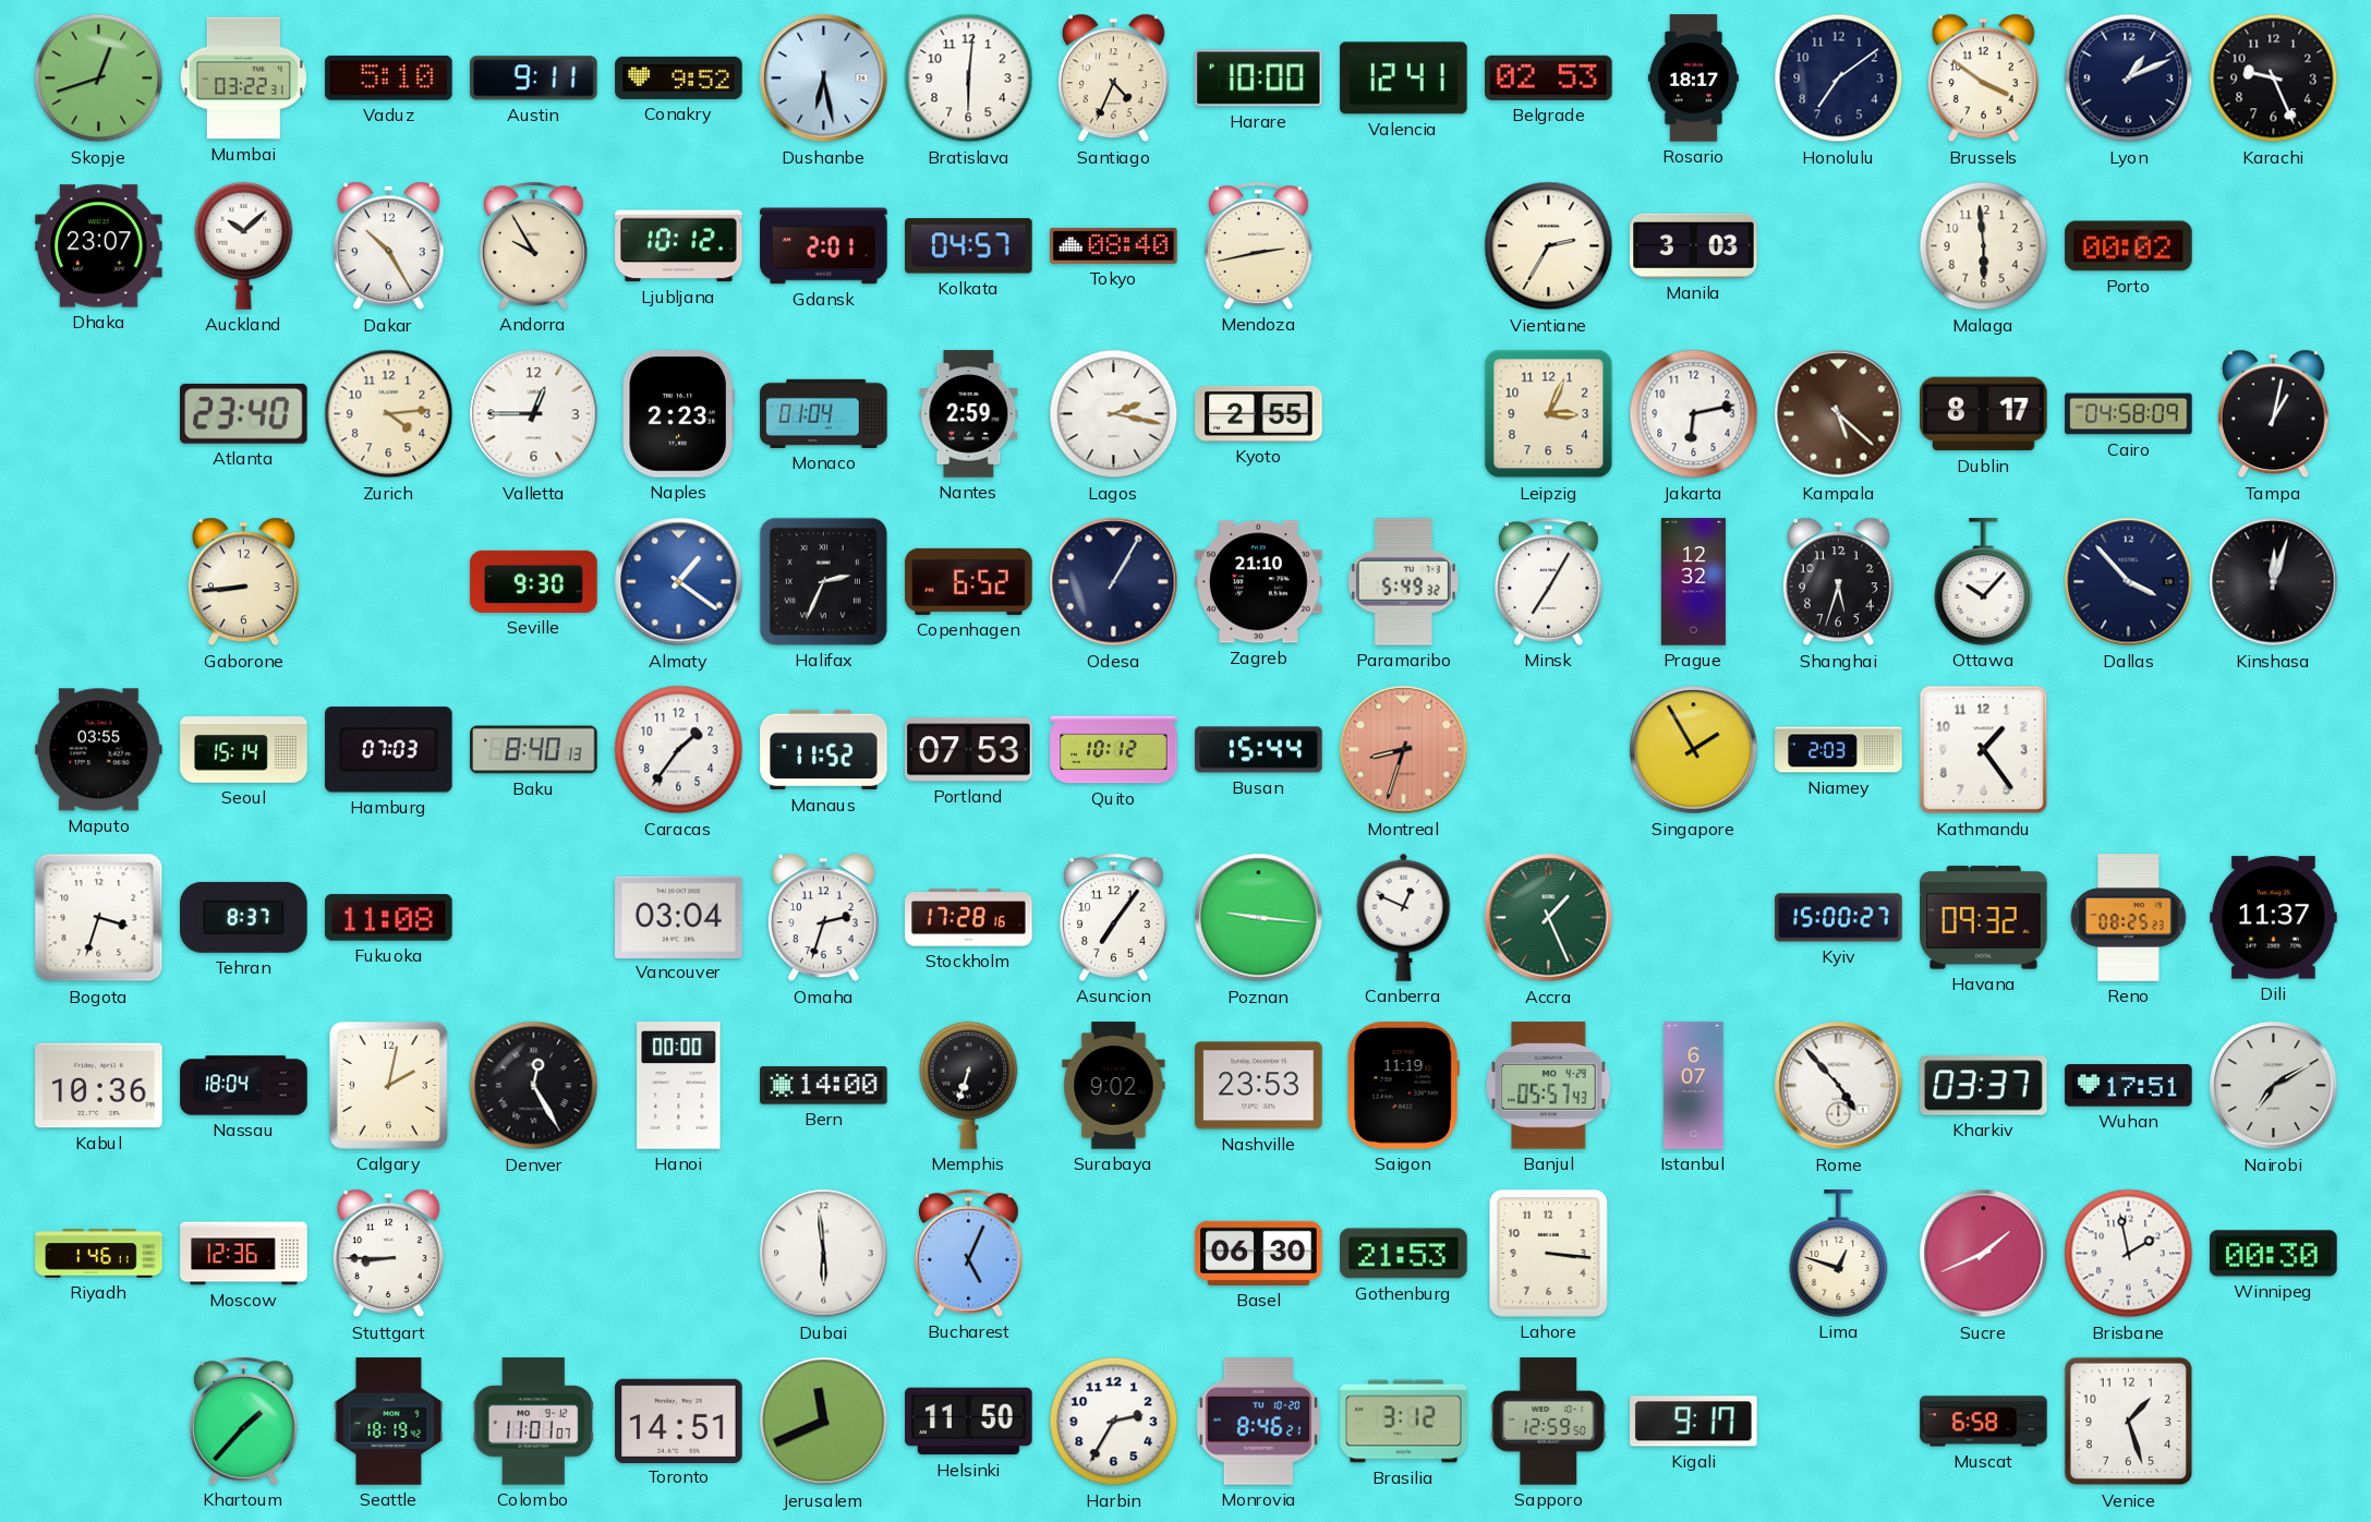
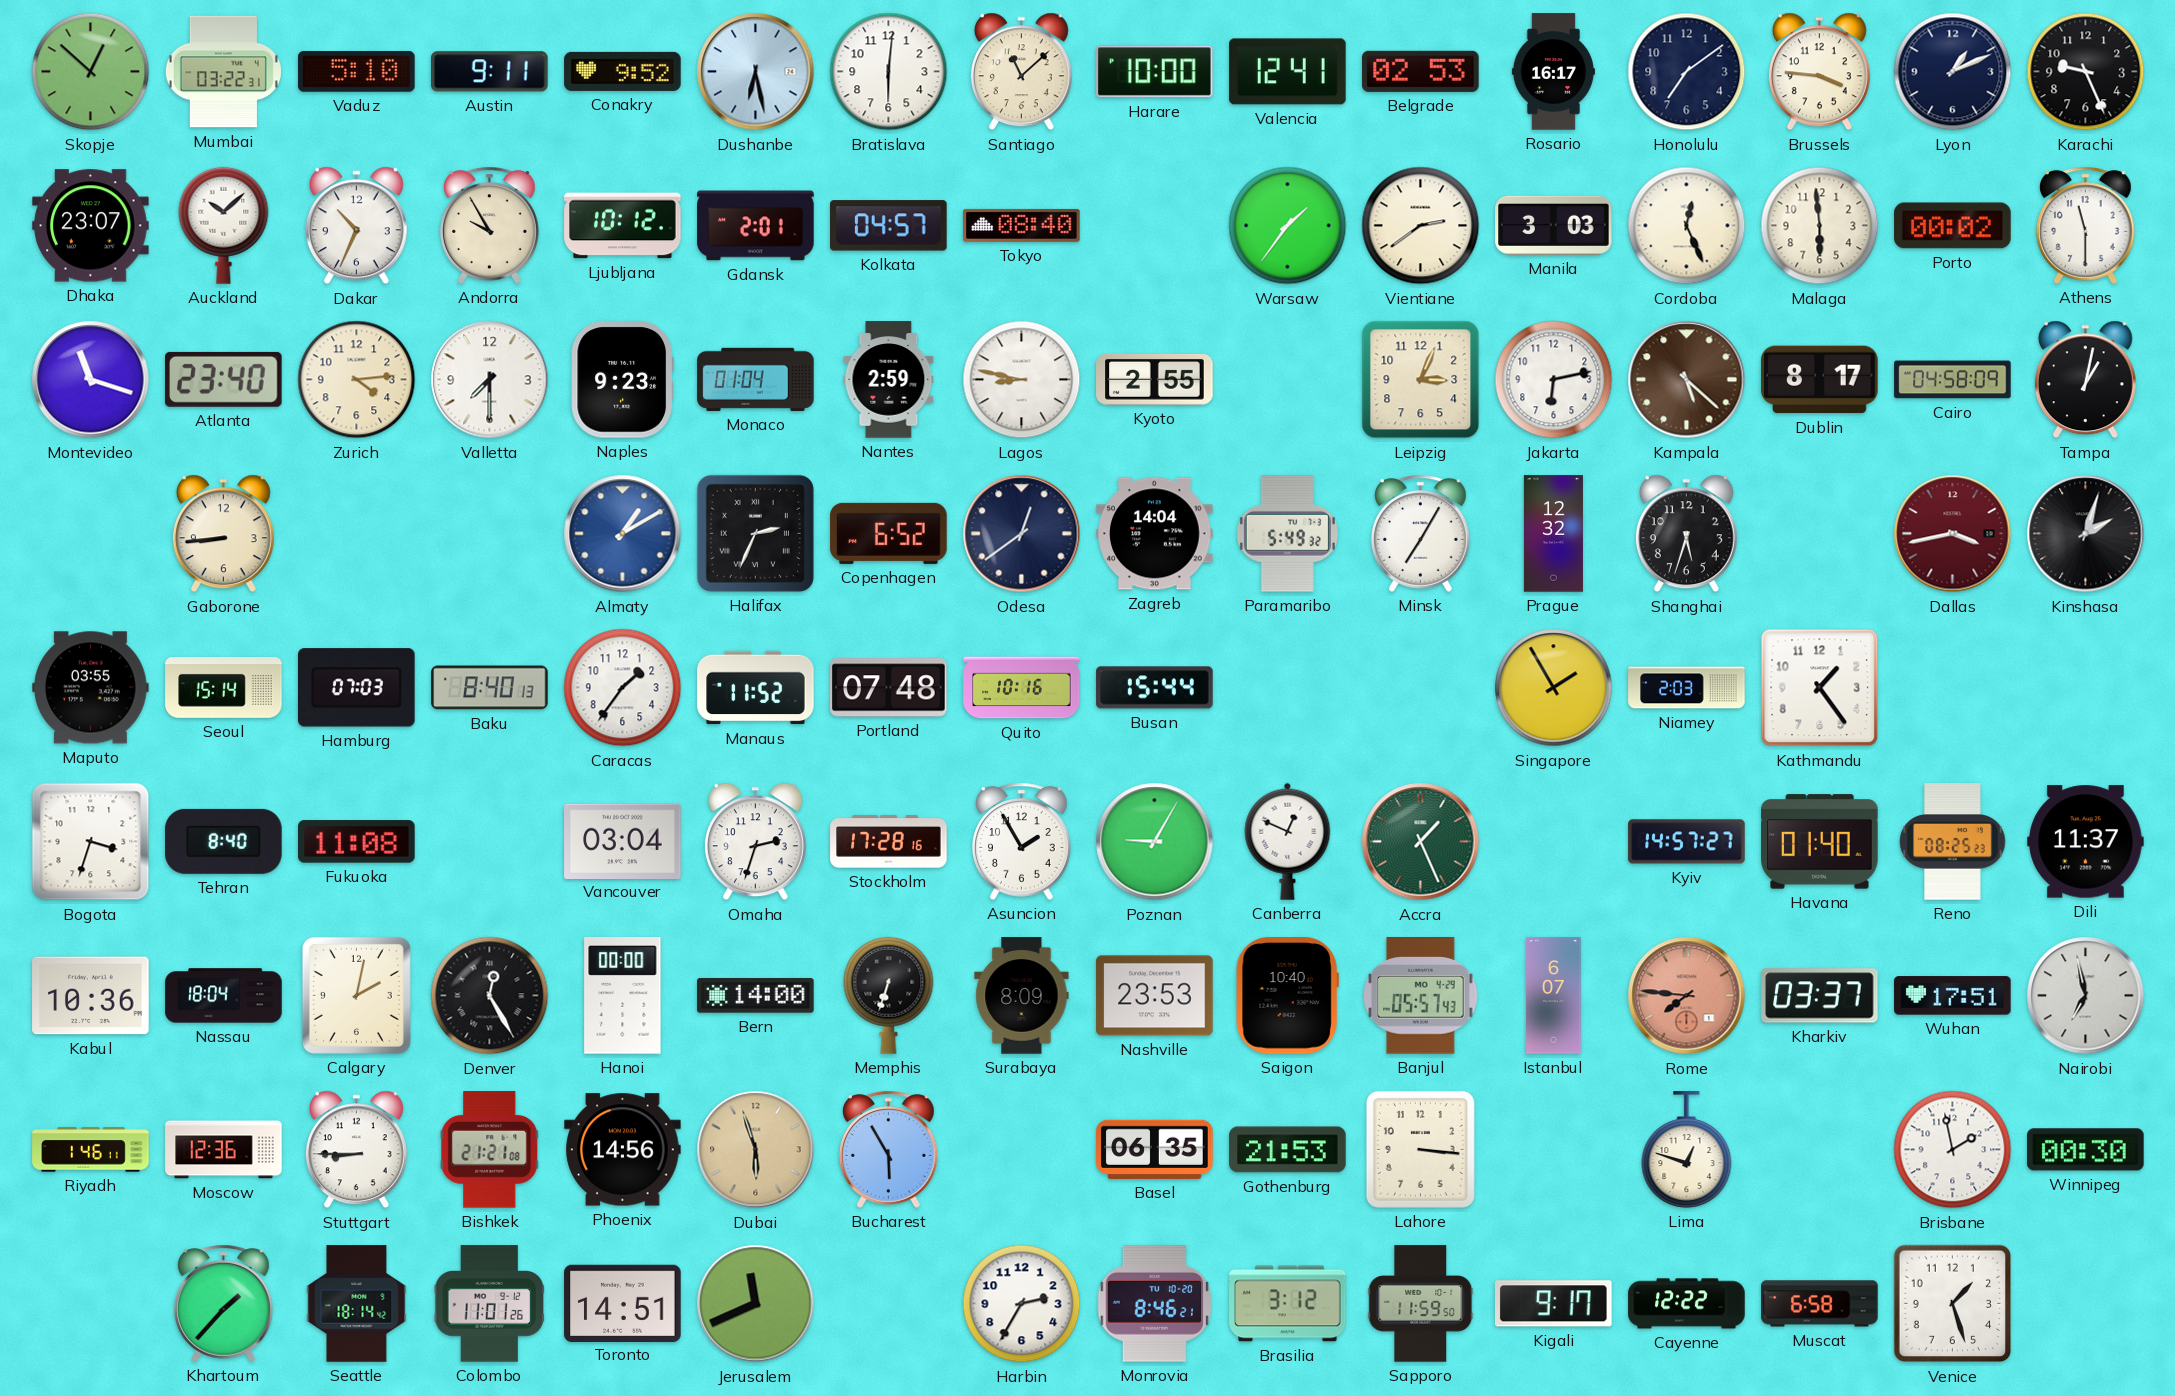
Skopje: 12:42 -> 12:52
Santiago: 4:34 -> 11:08
Rosario: 18:17 -> 16:17
Brussels: 3:51 -> 3:46
Dakar: 10:25 -> 10:34
Mendoza: 2:43 -> none
Warsaw: none -> 1:36
Vientiane: 2:35 -> 2:39
Cordoba: none -> 12:26
Athens: none -> 11:30
Montevideo: none -> 11:18
Valletta: 12:45 -> 7:30
Naples: 2:23 -> 9:23
Lagos: 2:17 -> 8:47
Seville: 9:30 -> none
Almaty: 1:21 -> 1:10
Odesa: 1:05 -> 12:39
Zagreb: 21:10 -> 14:04
Ottawa: 10:07 -> none
Dallas: 3:53 -> 3:43
Dallas dial: navy -> burgundy
Kinshasa: 12:03 -> 2:03
Portland: 07:53 -> 07:48
Quito: 10:12 -> 10:16
Montreal: 8:33 -> none
Tehran: 8:37 -> 8:40
Asuncion: 7:06 -> 1:55
Poznan: 9:16 -> 9:05
Kyiv: 15:00 -> 14:57
Havana: 09:32 -> 01:40
Surabaya: 9:02 -> 8:09
Saigon: 11:19 -> 10:40
Rome: 4:53 -> 7:46
Rome dial: white -> salmon
Nairobi: 7:10 -> 6:58
Bishkek: none -> 21:21
Phoenix: none -> 14:56
Dubai: 5:59 -> 5:57
Dubai dial: white -> champagne
Bucharest: 5:04 -> 5:55
Basel: 06:30 -> 06:35
Sucre: 1:41 -> none
Seattle: 18:19 -> 18:14
Colombo: 11:01:07 -> 11:01:26
Helsinki: 11:50 -> none
Sapporo: 12:59 -> 11:59
Cayenne: none -> 12:22
